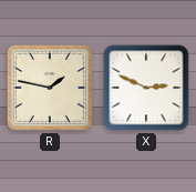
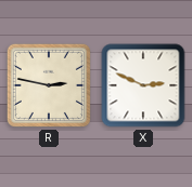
R: 1:47 -> 2:47
